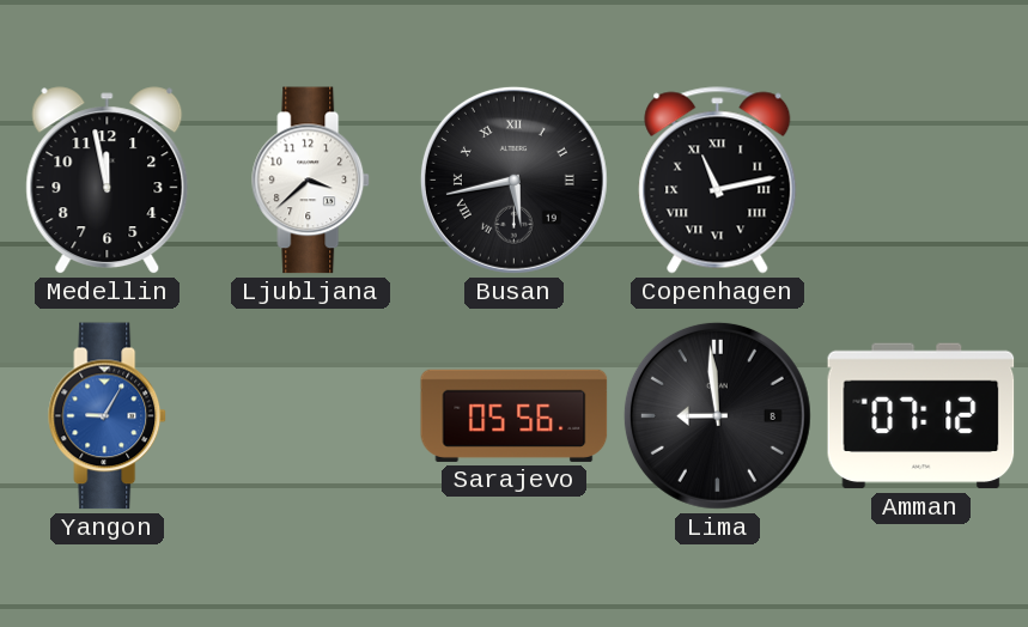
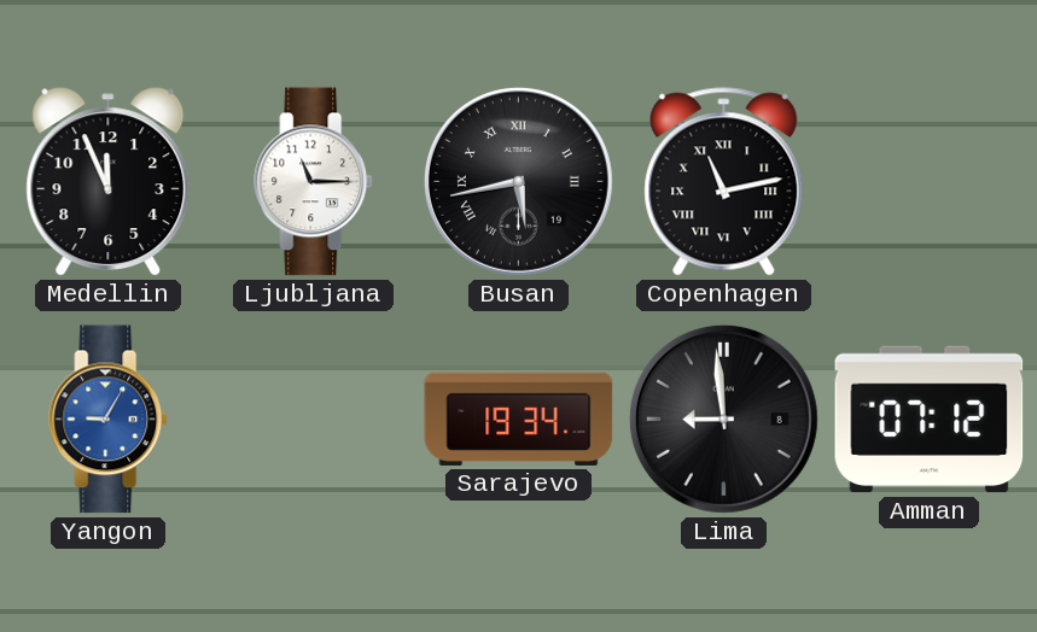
Medellin: 11:58 -> 11:56
Ljubljana: 3:38 -> 11:15
Sarajevo: 05:56 -> 19:34
